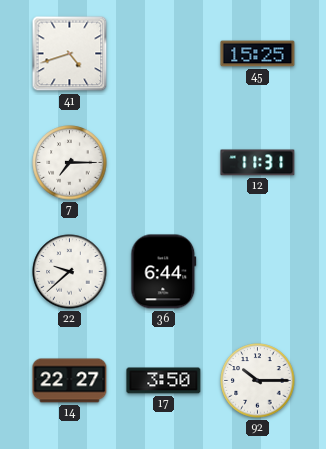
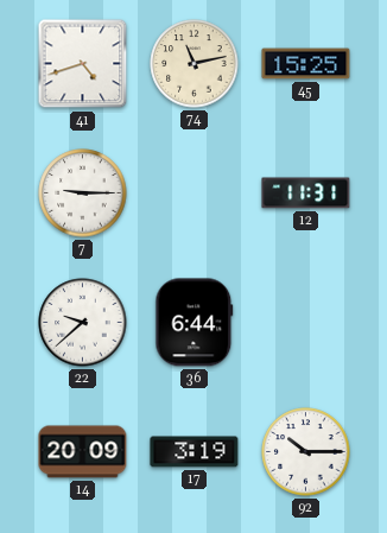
74: none -> 11:13
7: 7:15 -> 9:15
14: 22:27 -> 20:09
17: 3:50 -> 3:19
